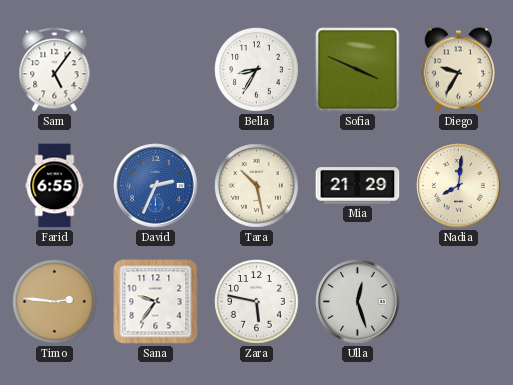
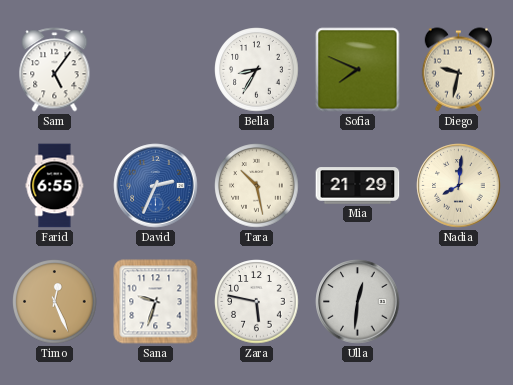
Sofia: 3:49 -> 7:49
Diego: 9:35 -> 9:32
Timo: 2:46 -> 12:26
Sana: 9:36 -> 9:33
Ulla: 12:27 -> 12:31
